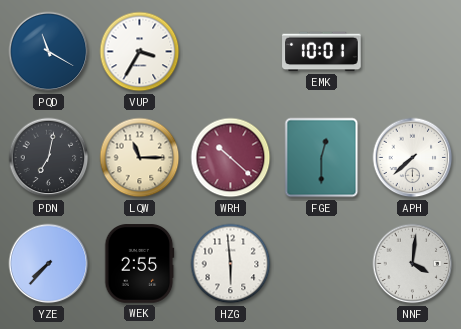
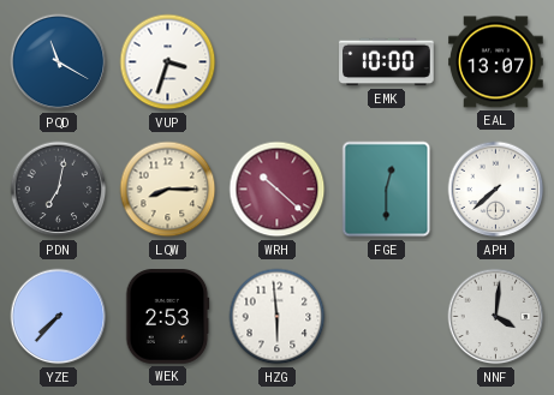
VUP: 3:35 -> 3:33
EMK: 10:01 -> 10:00
EAL: none -> 13:07
LQW: 11:15 -> 8:15
WEK: 2:55 -> 2:53
